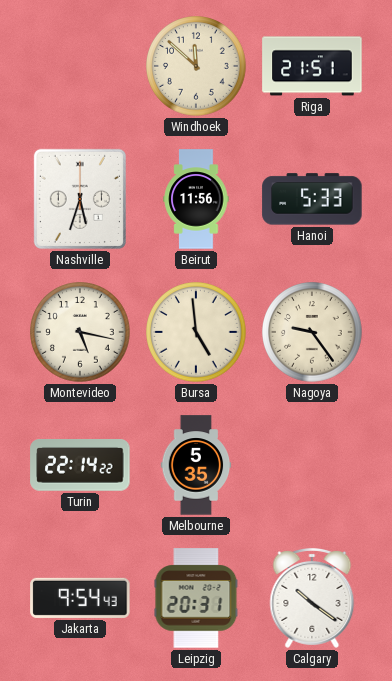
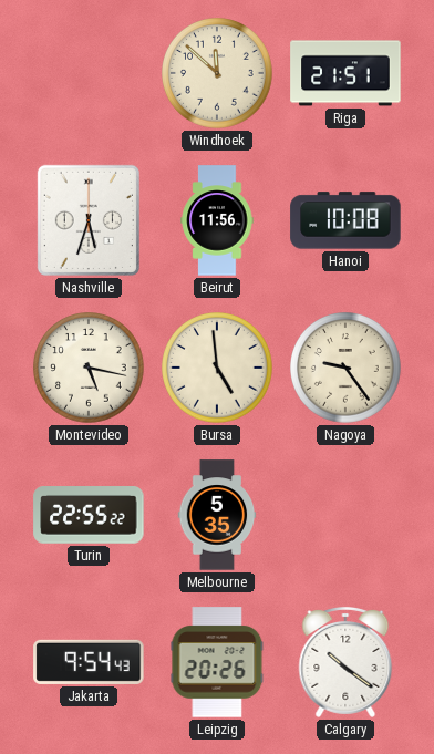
Hanoi: 5:33 -> 10:08
Turin: 22:14 -> 22:55
Leipzig: 20:31 -> 20:26
